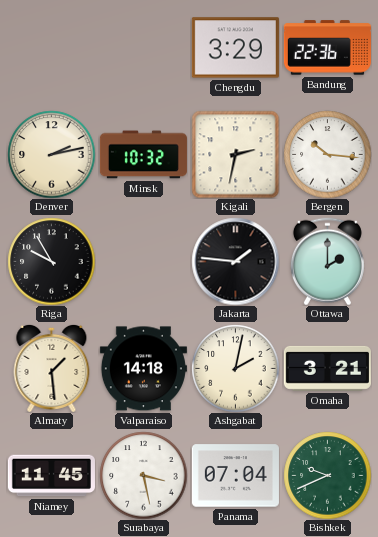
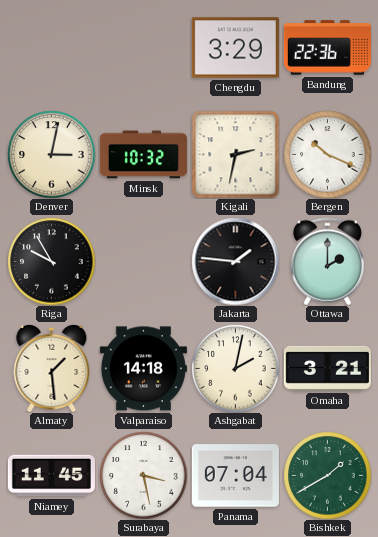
Denver: 2:13 -> 3:02
Bergen: 10:16 -> 10:19
Bishkek: 9:41 -> 1:40
